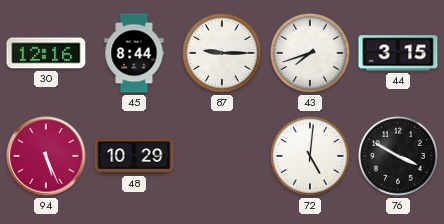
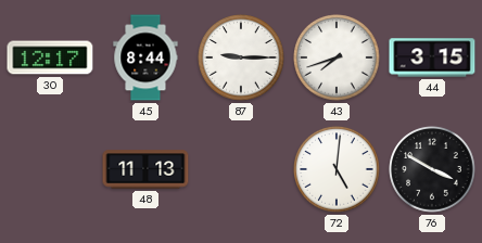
30: 12:16 -> 12:17
94: 5:26 -> none
48: 10:29 -> 11:13
